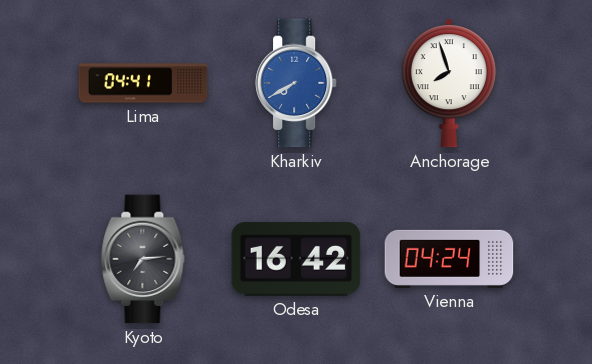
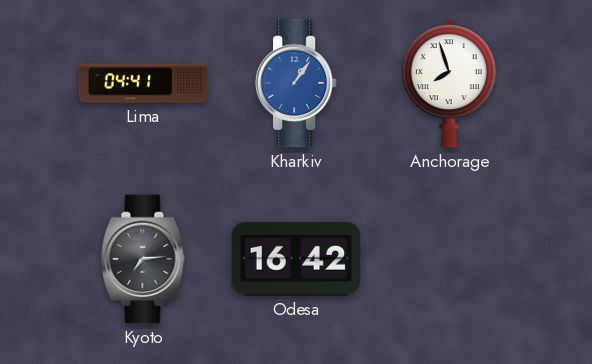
Kharkiv: 7:40 -> 1:06
Vienna: 04:24 -> none
